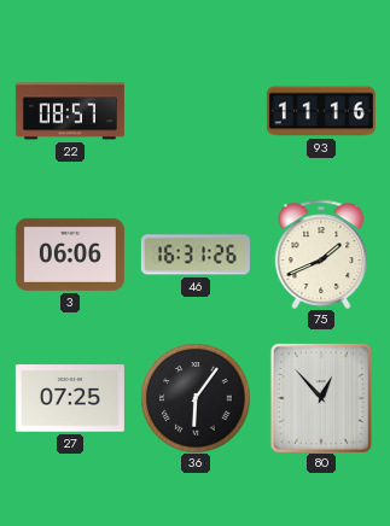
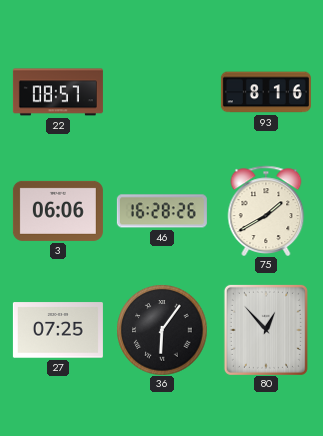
93: 11:16 -> 8:16
46: 16:31 -> 16:28
75: 1:41 -> 1:40
